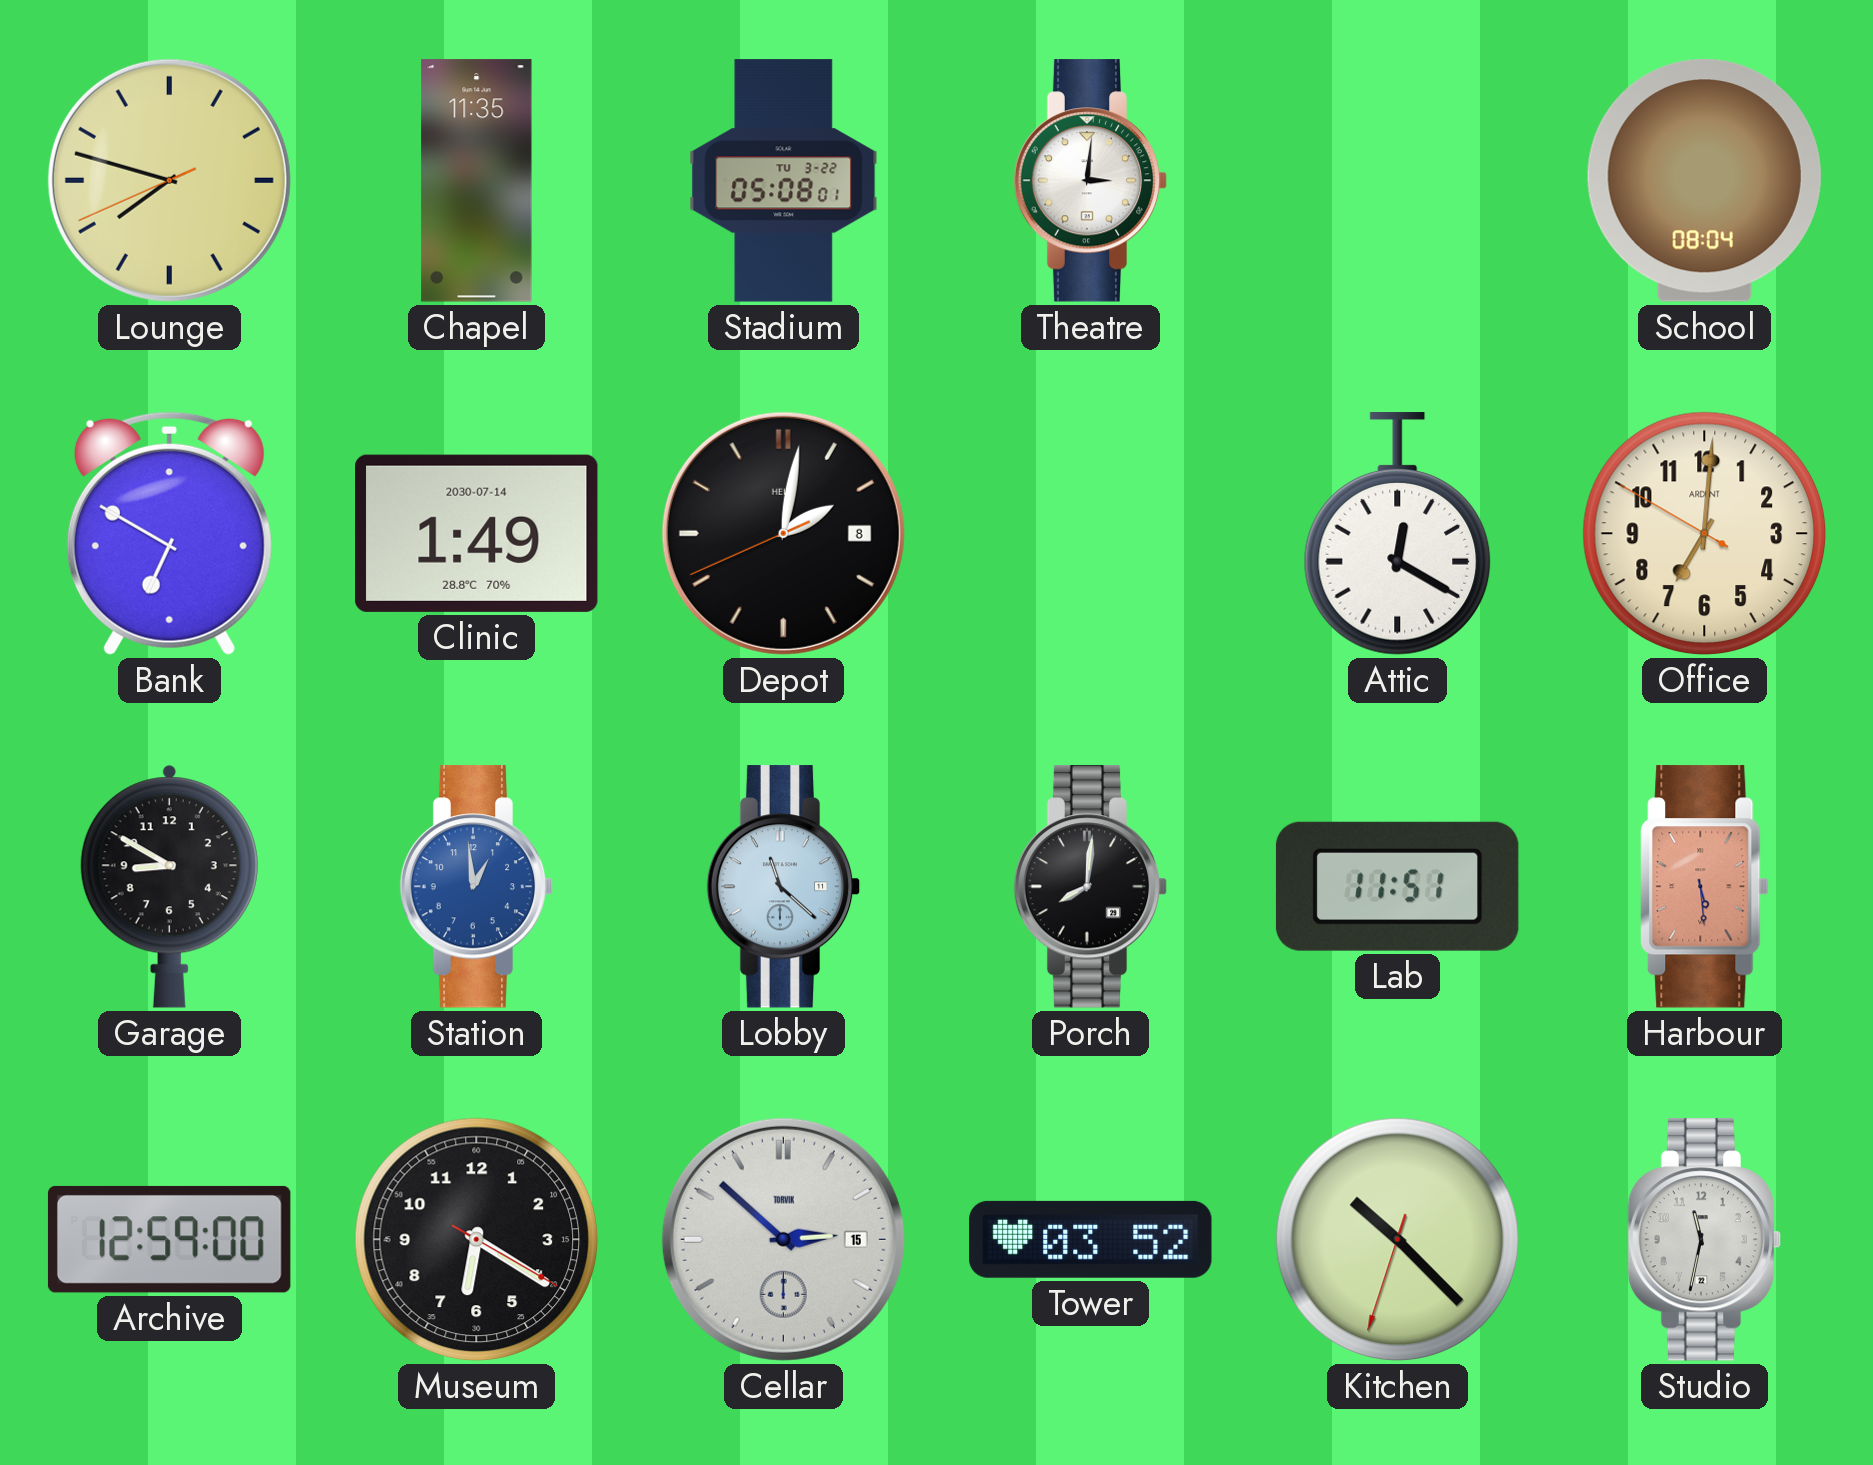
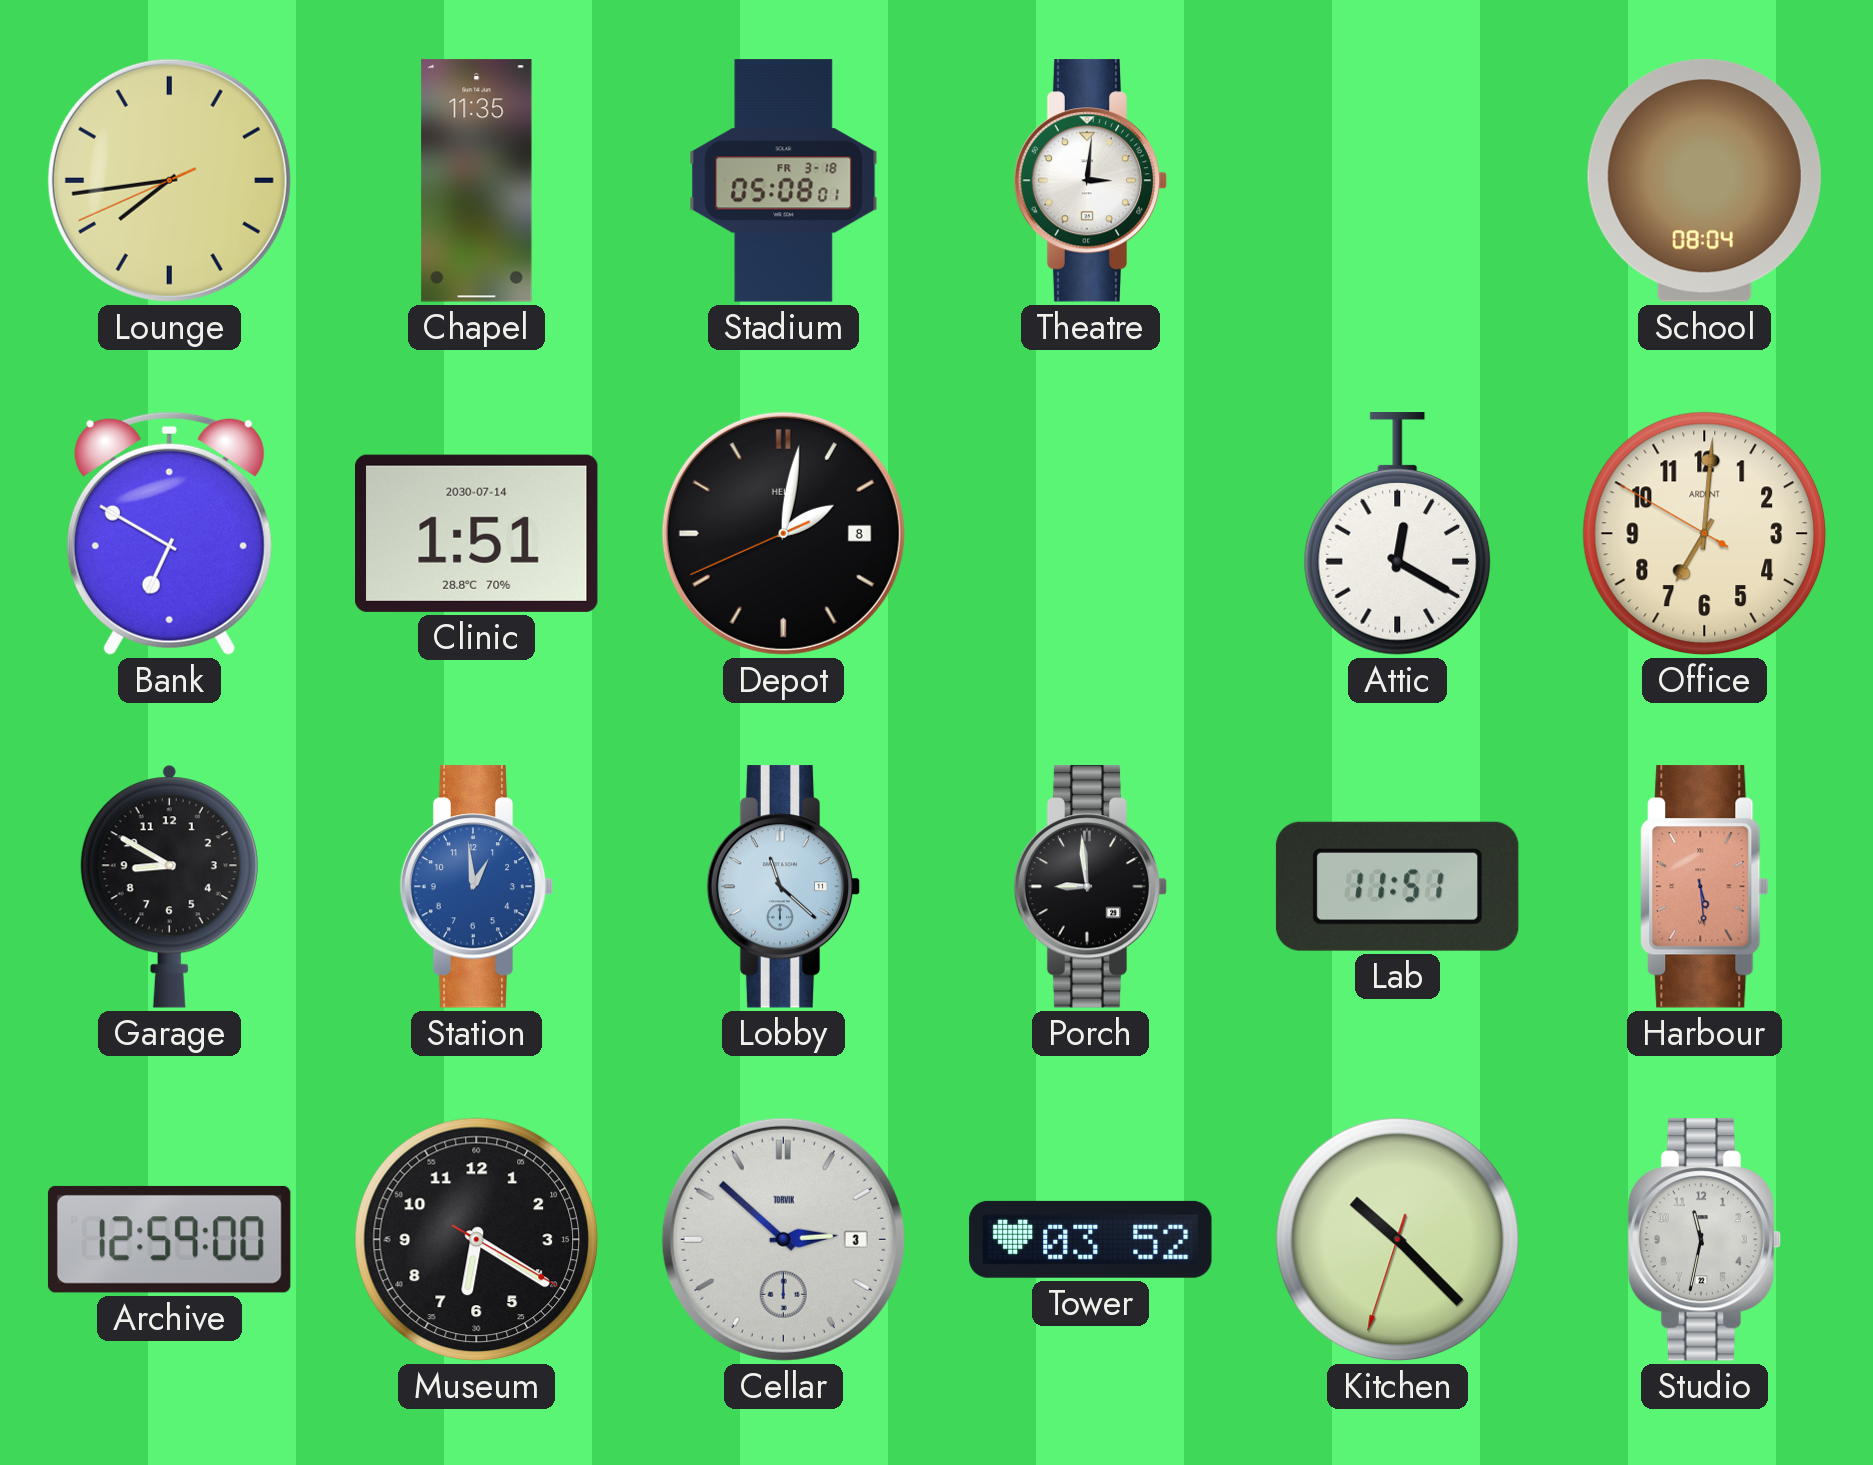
Lounge: 7:47 -> 7:43
Stadium date: TU 3-22 -> FR 3-18
Clinic: 1:49 -> 1:51
Porch: 8:01 -> 8:59
Cellar date: 15 -> 3
